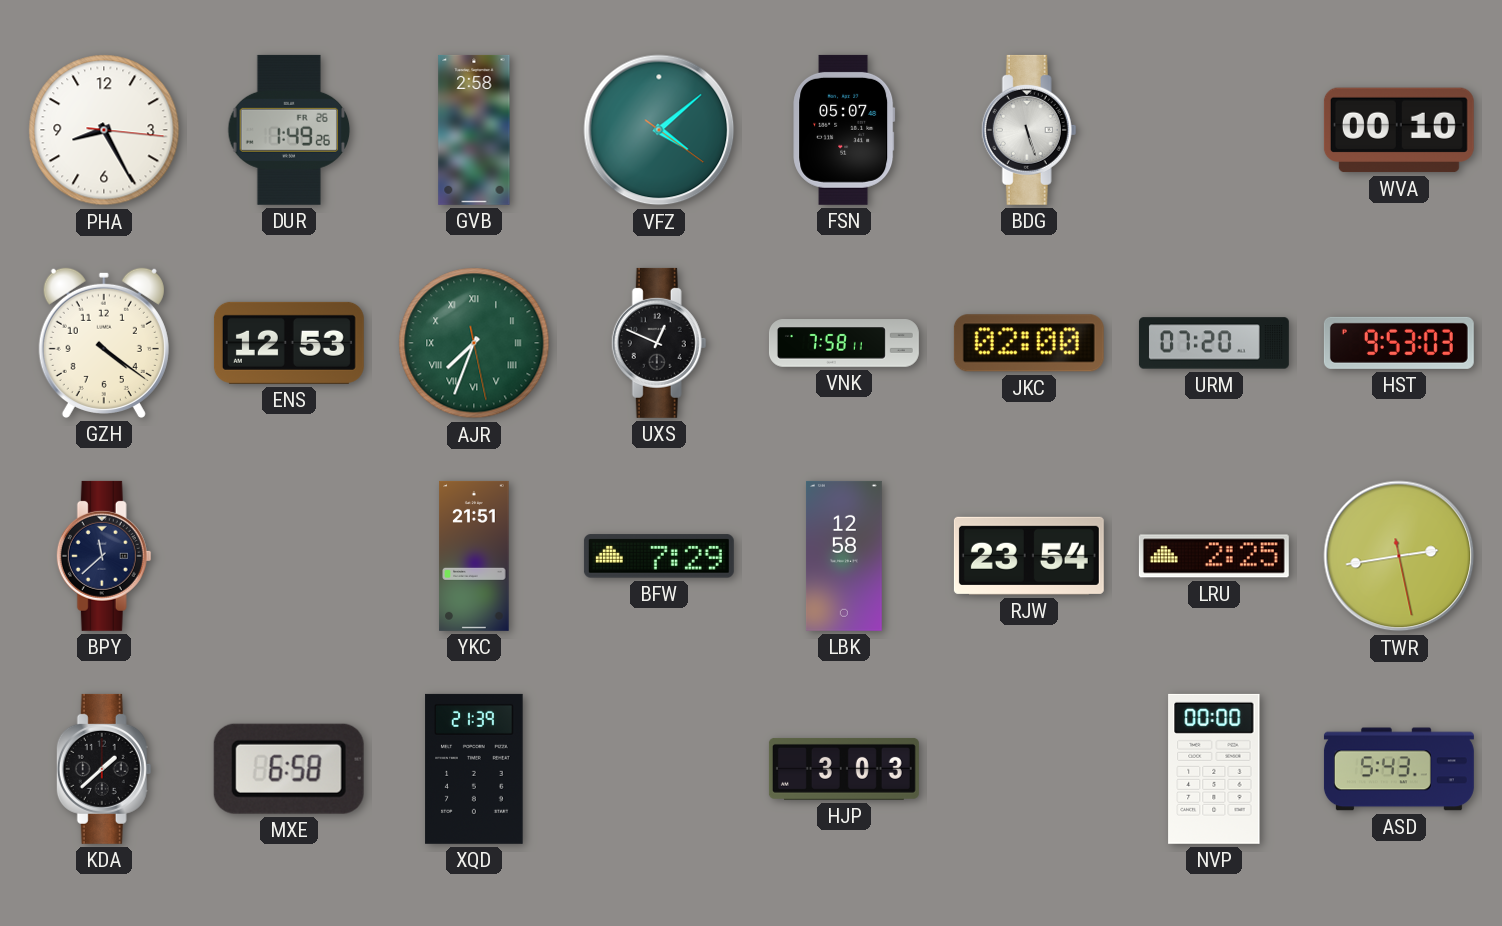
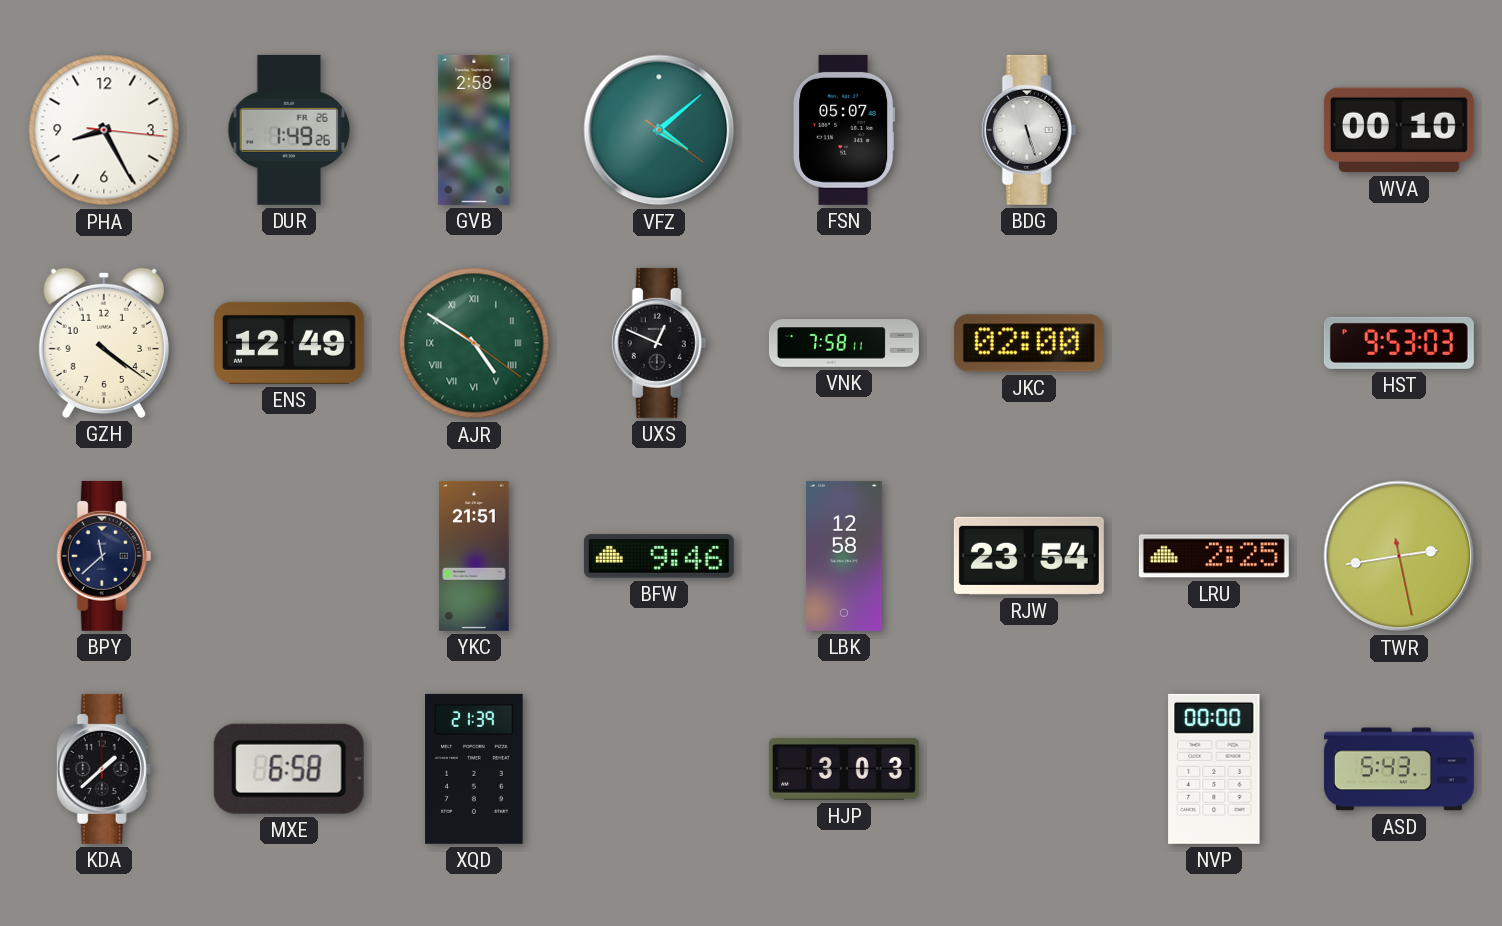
ENS: 12:53 -> 12:49
AJR: 7:33 -> 4:50
URM: 07:20 -> none
BFW: 7:29 -> 9:46
